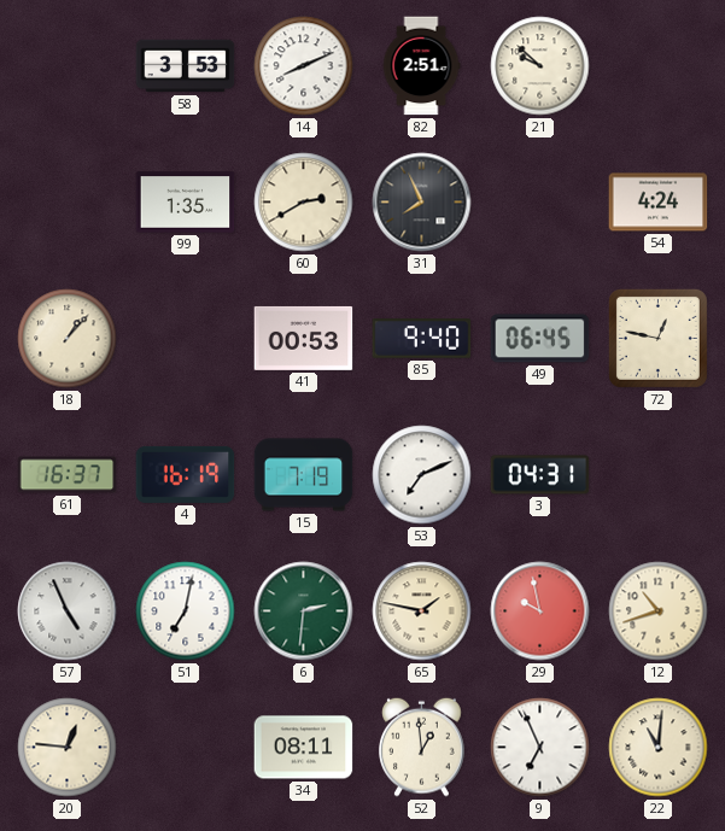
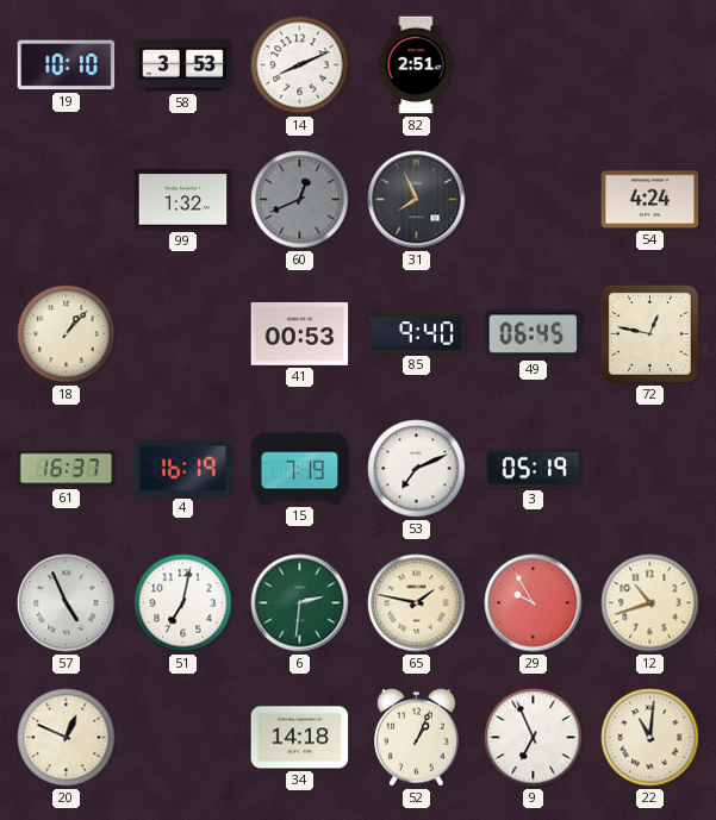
19: none -> 10:10
21: 9:52 -> none
99: 1:35 -> 1:32
60: 2:40 -> 12:41
60 dial: cream -> grey
3: 04:31 -> 05:19
29: 9:58 -> 9:55
20: 12:46 -> 12:49
34: 08:11 -> 14:18
52: 12:59 -> 1:04
